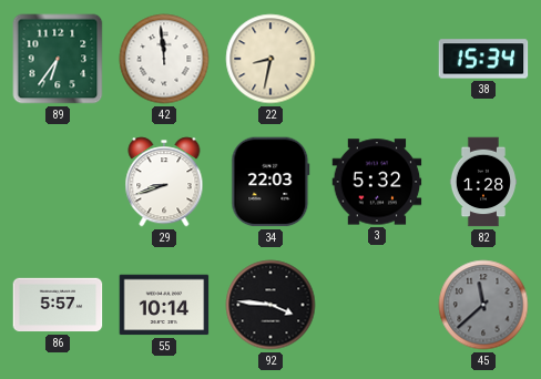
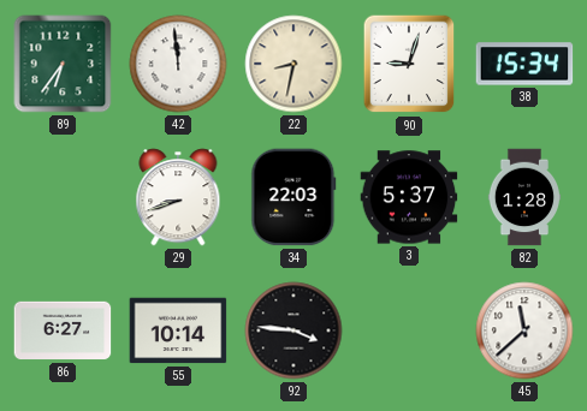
90: none -> 9:03
3: 5:32 -> 5:37
86: 5:57 -> 6:27
45 dial: grey -> white
